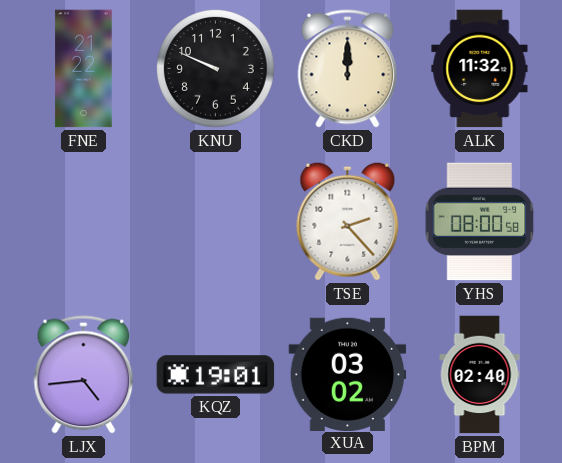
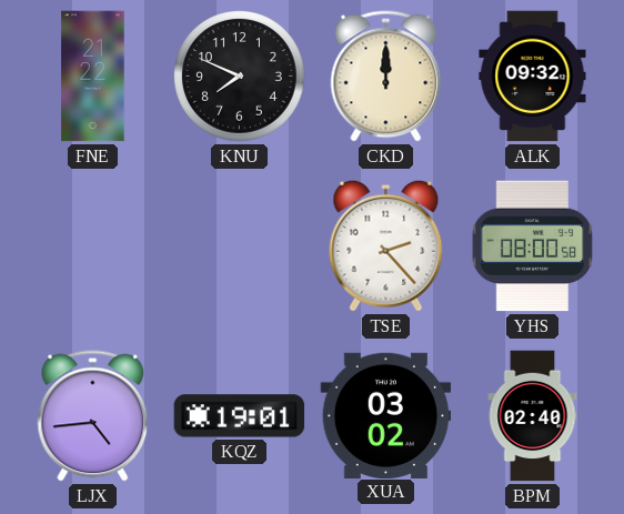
KNU: 9:49 -> 7:49
ALK: 11:32 -> 09:32
